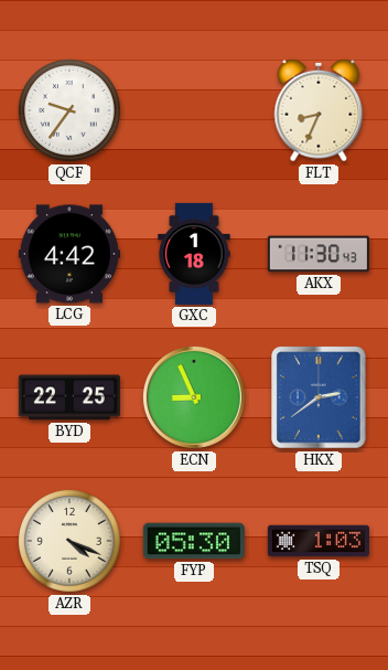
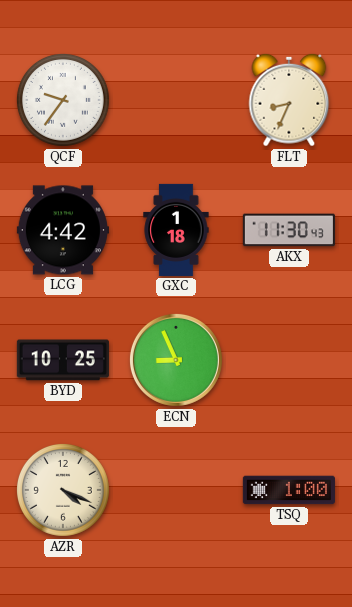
BYD: 22:25 -> 10:25
HKX: 2:39 -> none
FYP: 05:30 -> none
TSQ: 1:03 -> 1:00
